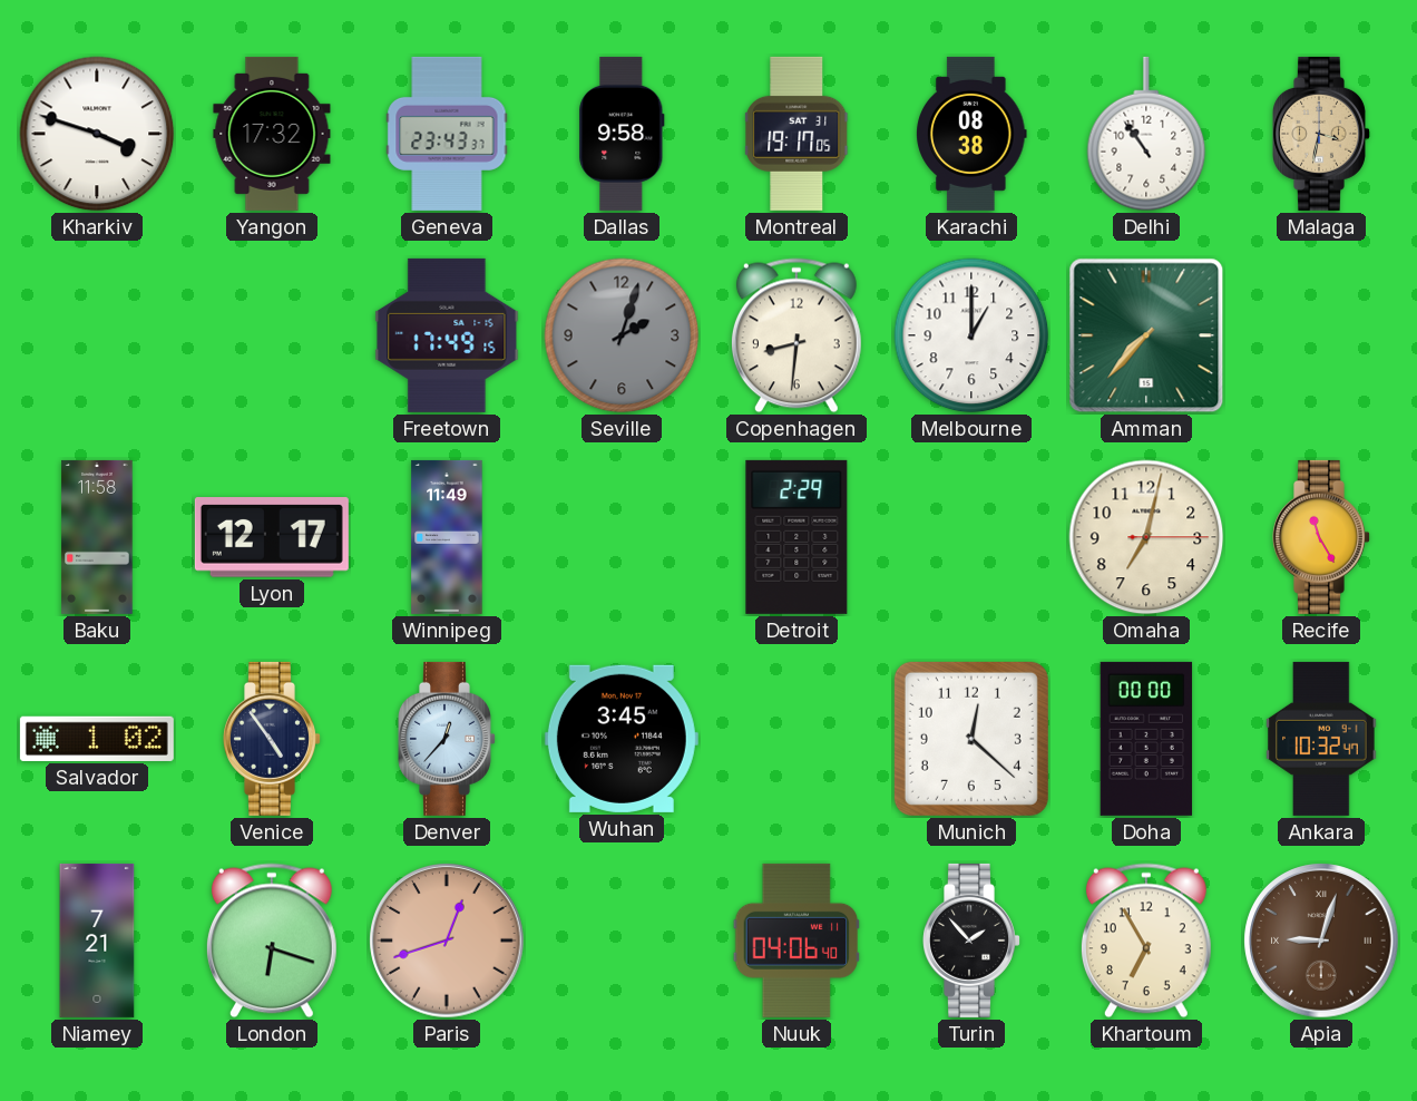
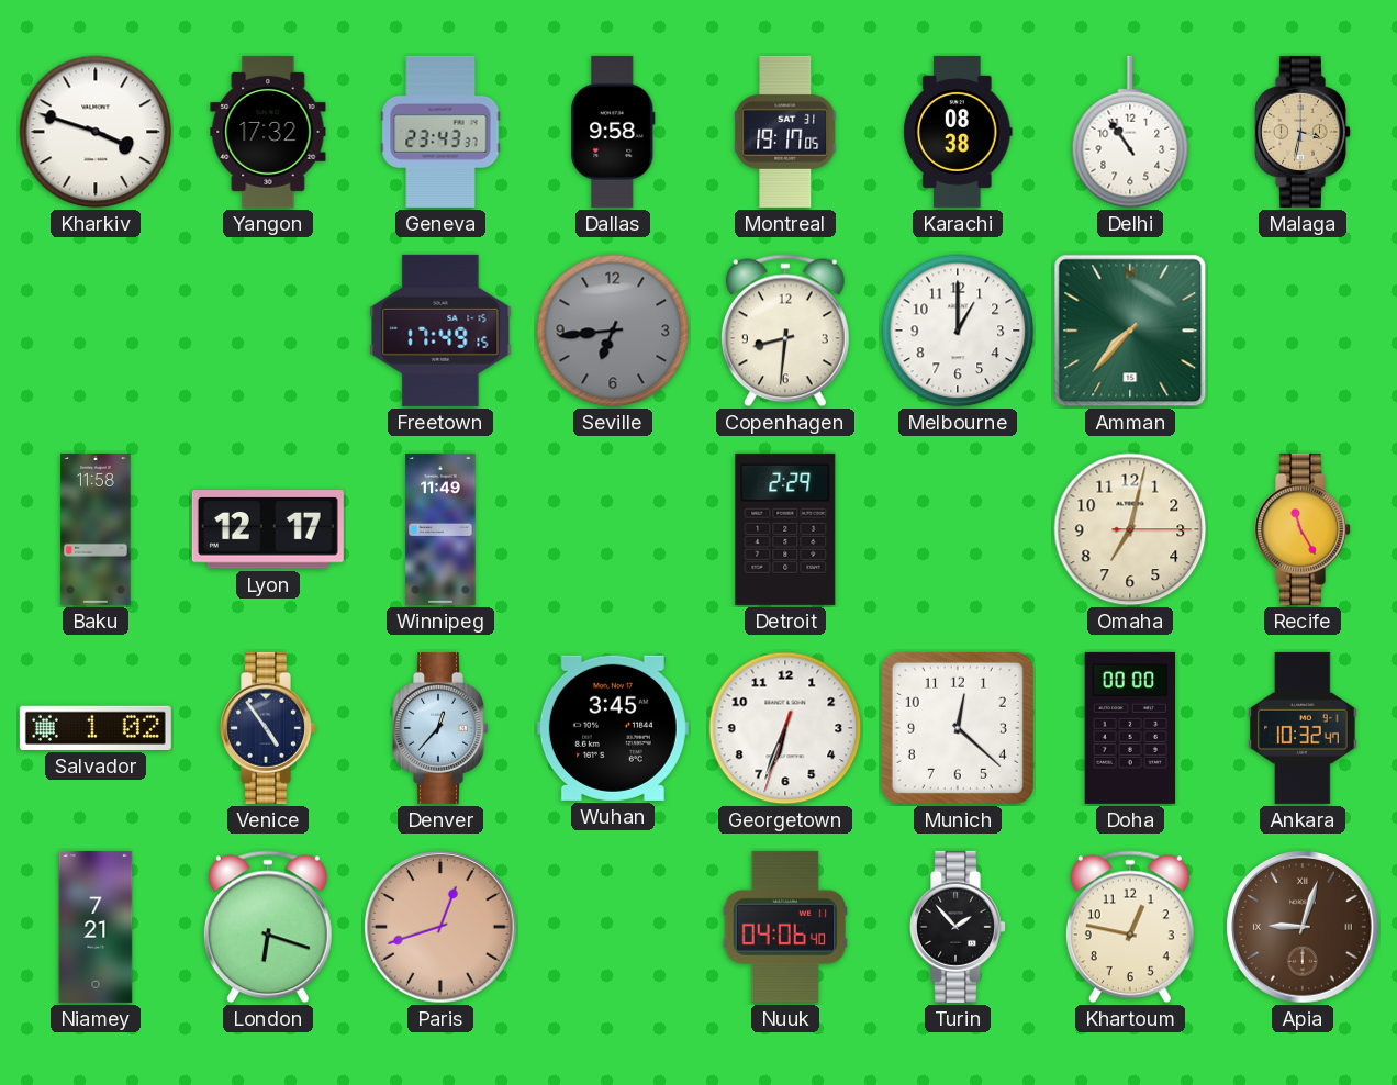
Seville: 2:03 -> 6:44
Georgetown: none -> 6:33
Khartoum: 6:55 -> 12:47
